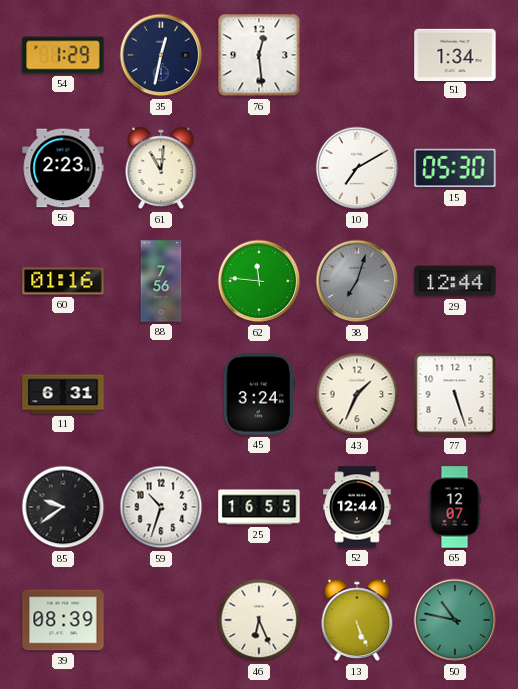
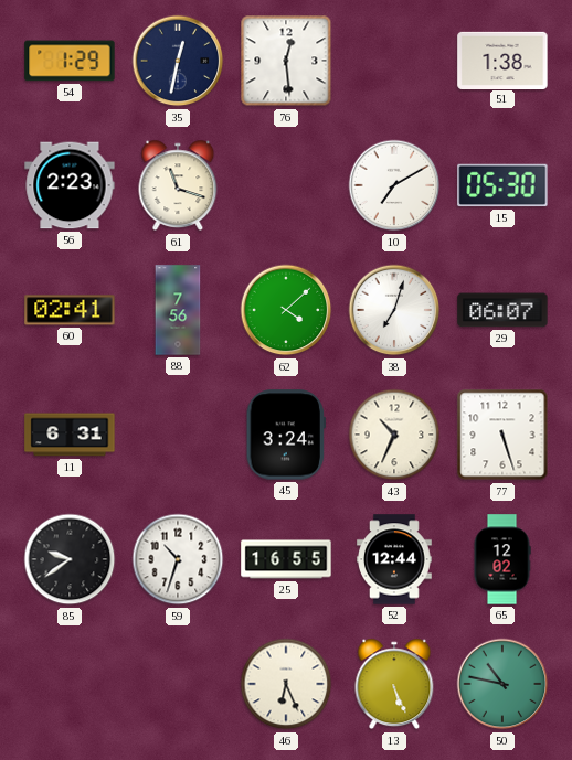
51: 1:34 -> 1:38
61: 11:01 -> 11:18
60: 01:16 -> 02:41
62: 11:46 -> 4:08
38 dial: grey -> white
29: 12:44 -> 06:07
43: 1:34 -> 10:34
65: 12:07 -> 12:02
39: 08:39 -> none
